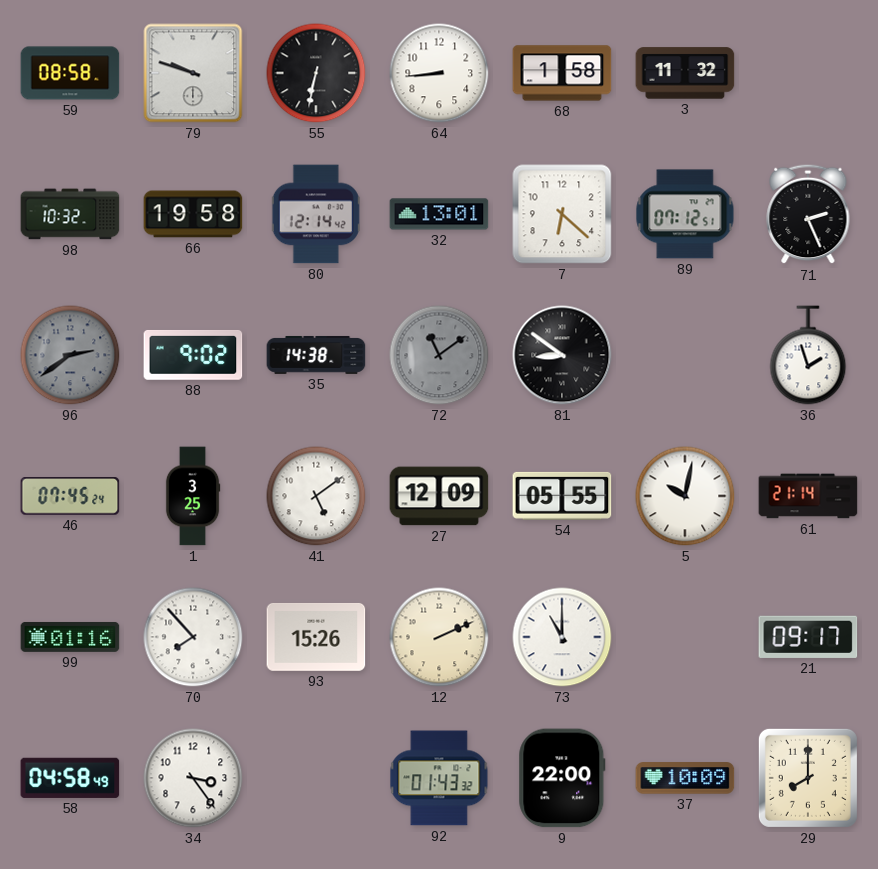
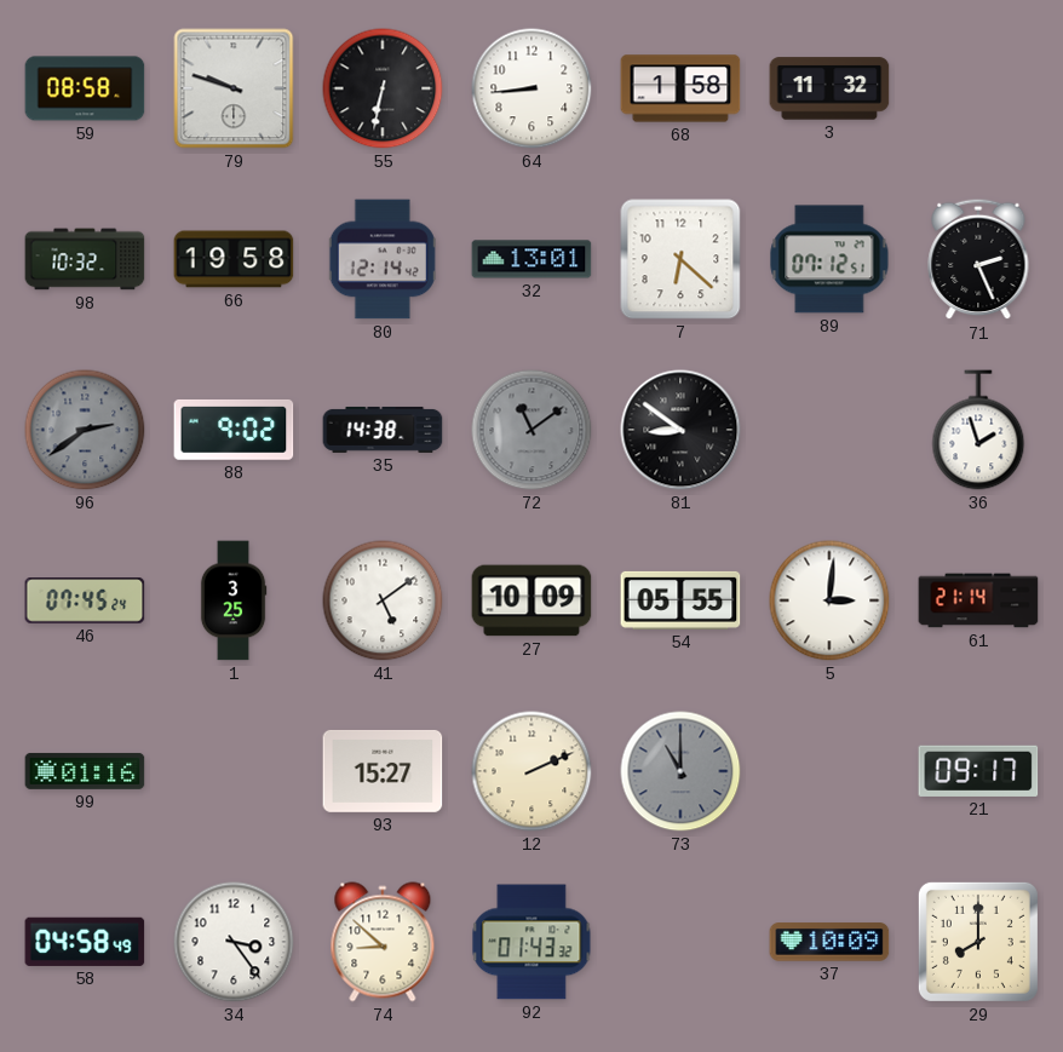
27: 12:09 -> 10:09
5: 10:02 -> 3:01
70: 7:53 -> none
93: 15:26 -> 15:27
73 dial: white -> grey
74: none -> 8:52
9: 22:00 -> none
